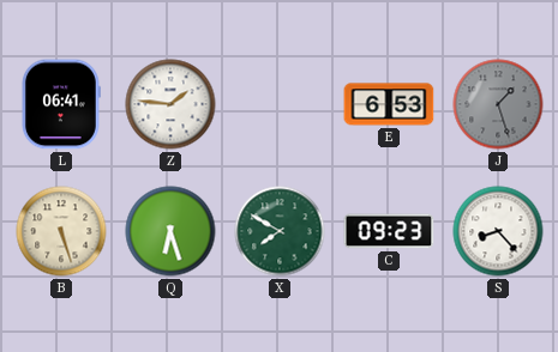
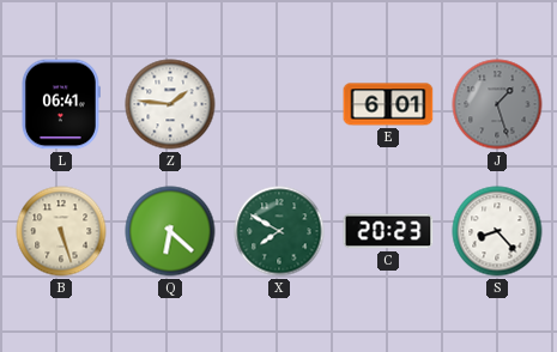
E: 6:53 -> 6:01
Q: 6:27 -> 6:22
C: 09:23 -> 20:23
